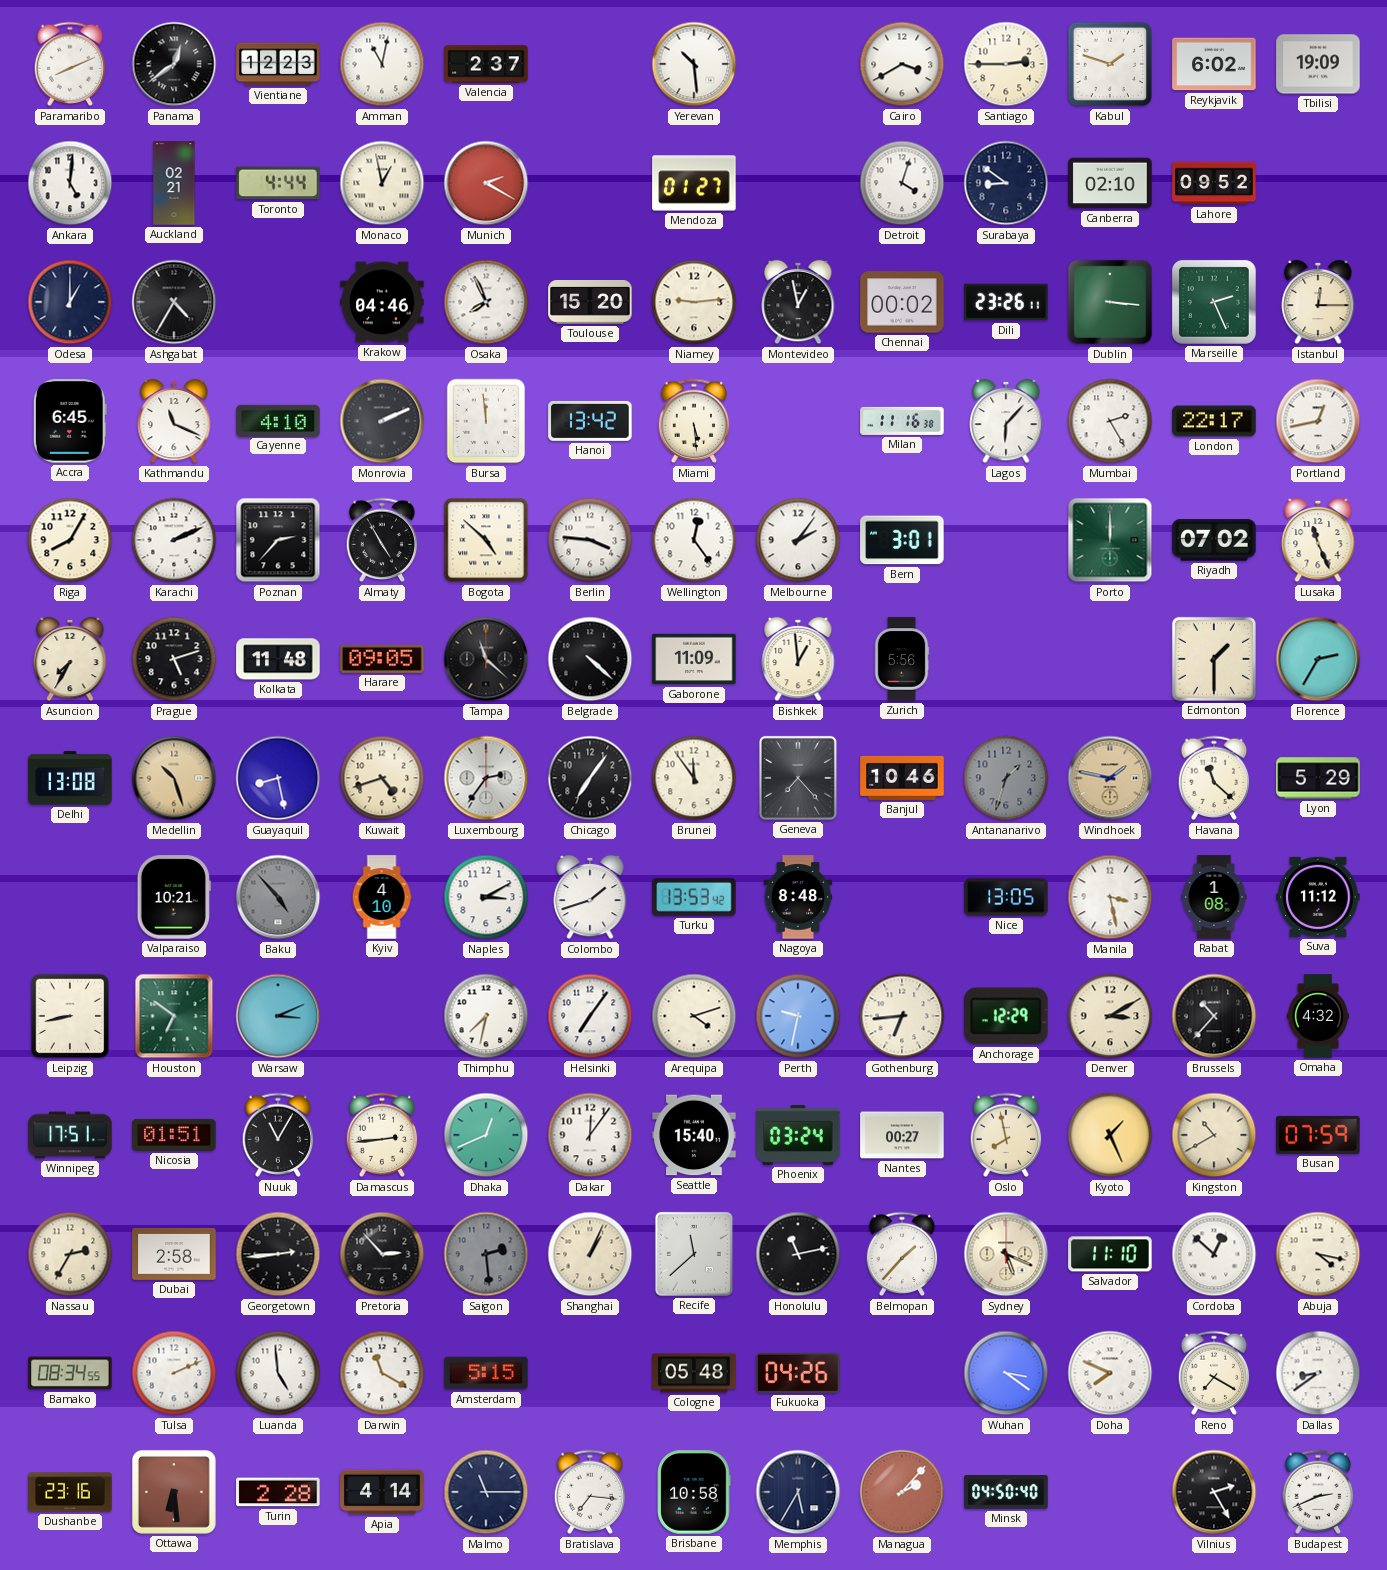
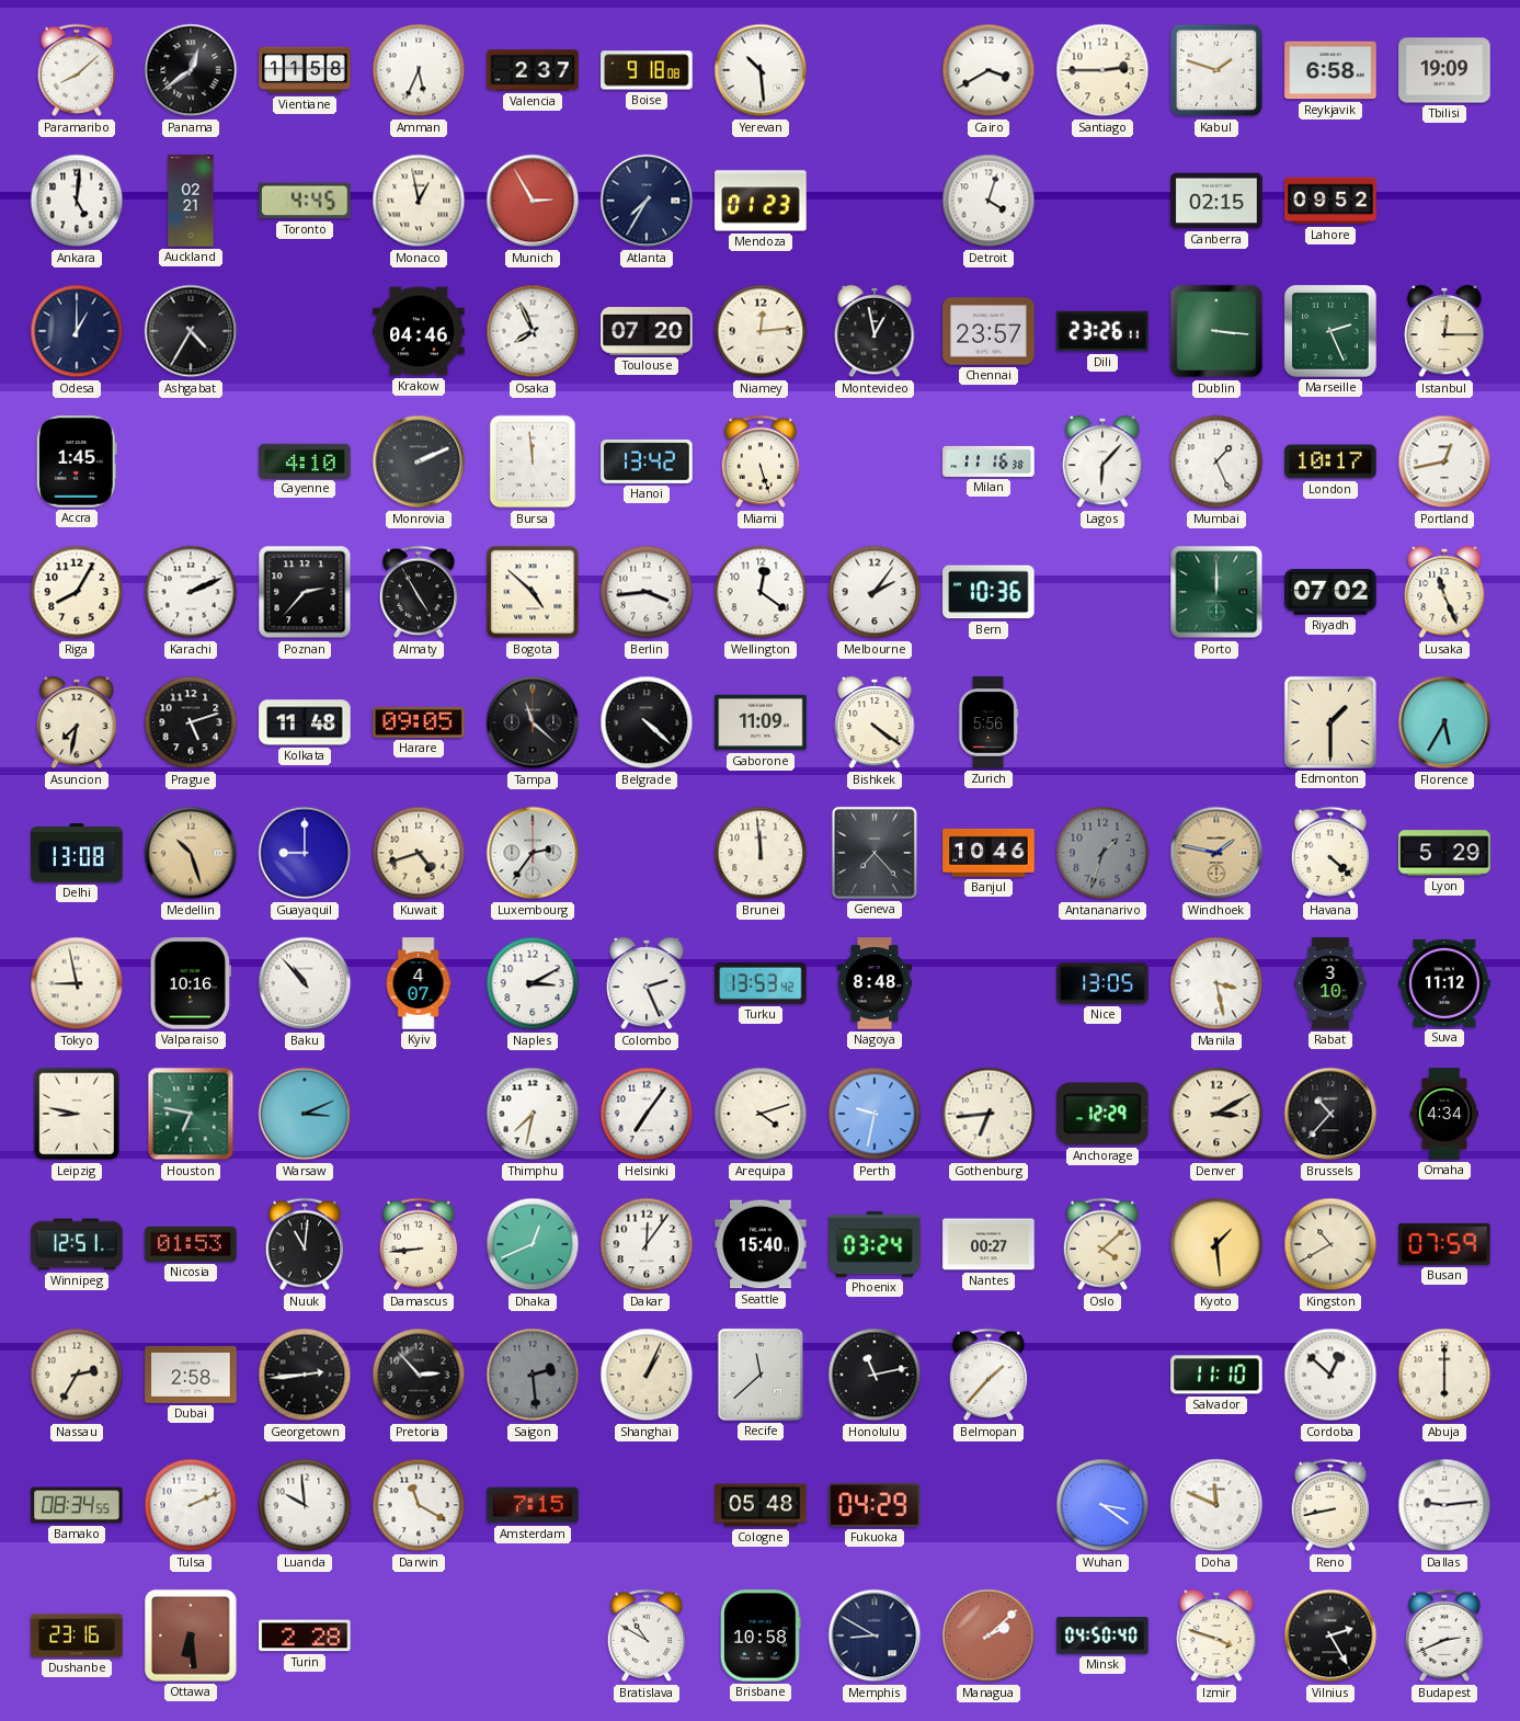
Paramaribo: 8:11 -> 8:08
Vientiane: 12:23 -> 11:58
Amman: 11:02 -> 5:34
Boise: none -> 9:18
Reykjavik: 6:02 -> 6:58
Toronto: 4:44 -> 4:45
Munich: 2:20 -> 2:55
Atlanta: none -> 7:35
Mendoza: 01:27 -> 01:23
Surabaya: 8:51 -> none
Canberra: 02:10 -> 02:15
Toulouse: 15:20 -> 07:20
Niamey: 9:14 -> 12:14
Chennai: 00:02 -> 23:57
Accra: 6:45 -> 1:45
Kathmandu: 11:19 -> none
Miami: 5:29 -> 5:27
Mumbai: 2:25 -> 1:26
London: 22:17 -> 10:17
Berlin: 3:46 -> 3:44
Wellington: 12:24 -> 12:21
Bern: 3:01 -> 10:36
Asuncion: 7:35 -> 7:32
Bishkek: 12:59 -> 4:21
Florence: 2:35 -> 5:35
Guayaquil: 8:28 -> 9:00
Chicago: 7:06 -> none
Brunei: 11:54 -> 11:59
Havana: 11:22 -> 4:22
Tokyo: none -> 8:58
Valparaiso: 10:21 -> 10:16
Baku: 4:53 -> 10:53
Baku dial: grey -> white
Kyiv: 4:10 -> 4:07
Colombo: 1:42 -> 2:26
Rabat: 1:08 -> 3:10
Leipzig: 8:43 -> 8:47
Houston: 6:51 -> 6:47
Omaha: 4:32 -> 4:34
Winnipeg: 17:51 -> 12:51
Nicosia: 01:51 -> 01:53
Nuuk: 11:05 -> 11:01
Damascus: 2:44 -> 8:44
Oslo: 7:58 -> 4:08
Kyoto: 1:26 -> 1:29
Sydney: 5:19 -> none
Abuja: 4:17 -> 6:00
Luanda: 4:59 -> 9:59
Amsterdam: 5:15 -> 7:15
Fukuoka: 04:26 -> 04:29
Doha: 7:49 -> 11:49
Reno: 7:20 -> 8:43
Dallas: 8:39 -> 9:14
Apia: 4:14 -> none
Malmo: 11:15 -> none
Bratislava: 7:16 -> 10:50
Memphis: 5:35 -> 8:50
Managua: 2:07 -> 2:08
Izmir: none -> 3:48
